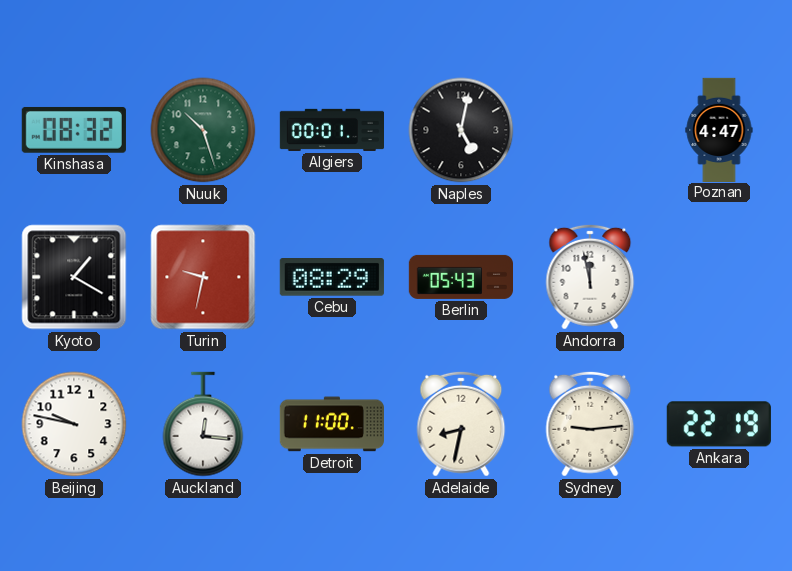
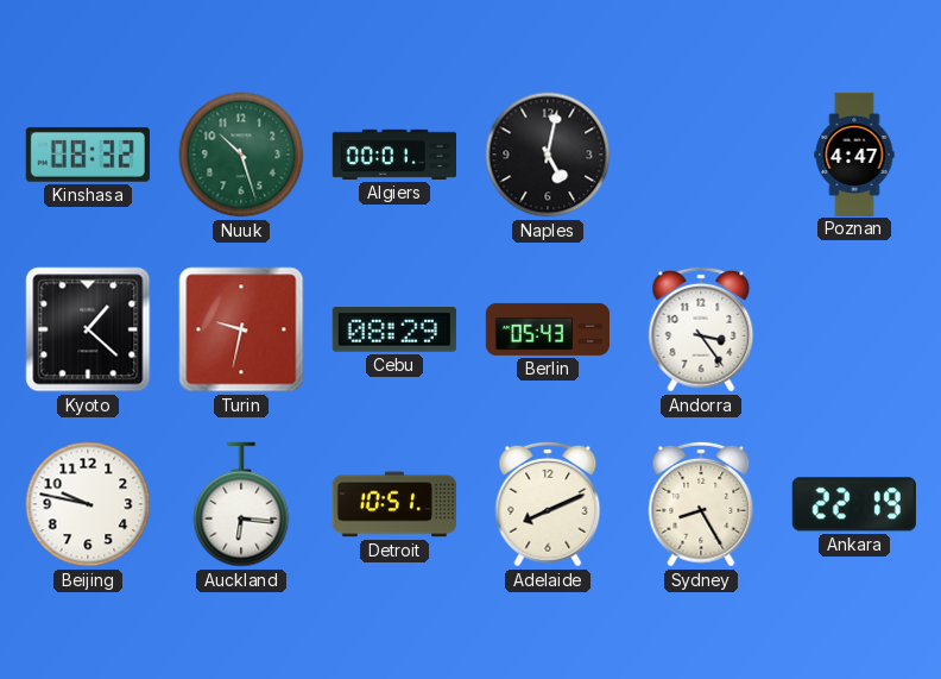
Kyoto: 1:20 -> 1:22
Andorra: 11:58 -> 3:24
Auckland: 12:16 -> 6:16
Detroit: 11:00 -> 10:51
Adelaide: 8:32 -> 8:11
Sydney: 9:14 -> 8:25
